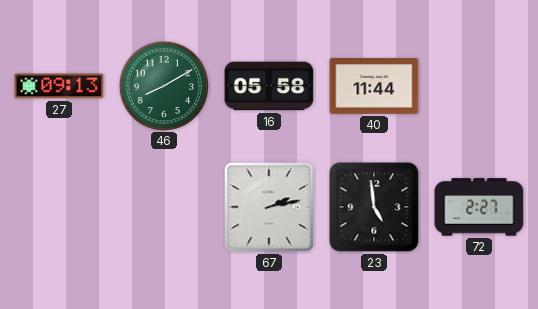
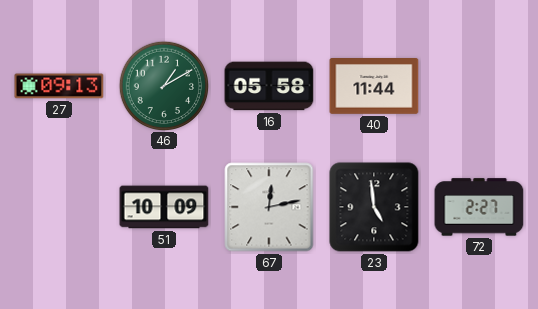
46: 8:10 -> 1:10
51: none -> 10:09
67: 2:13 -> 12:13
